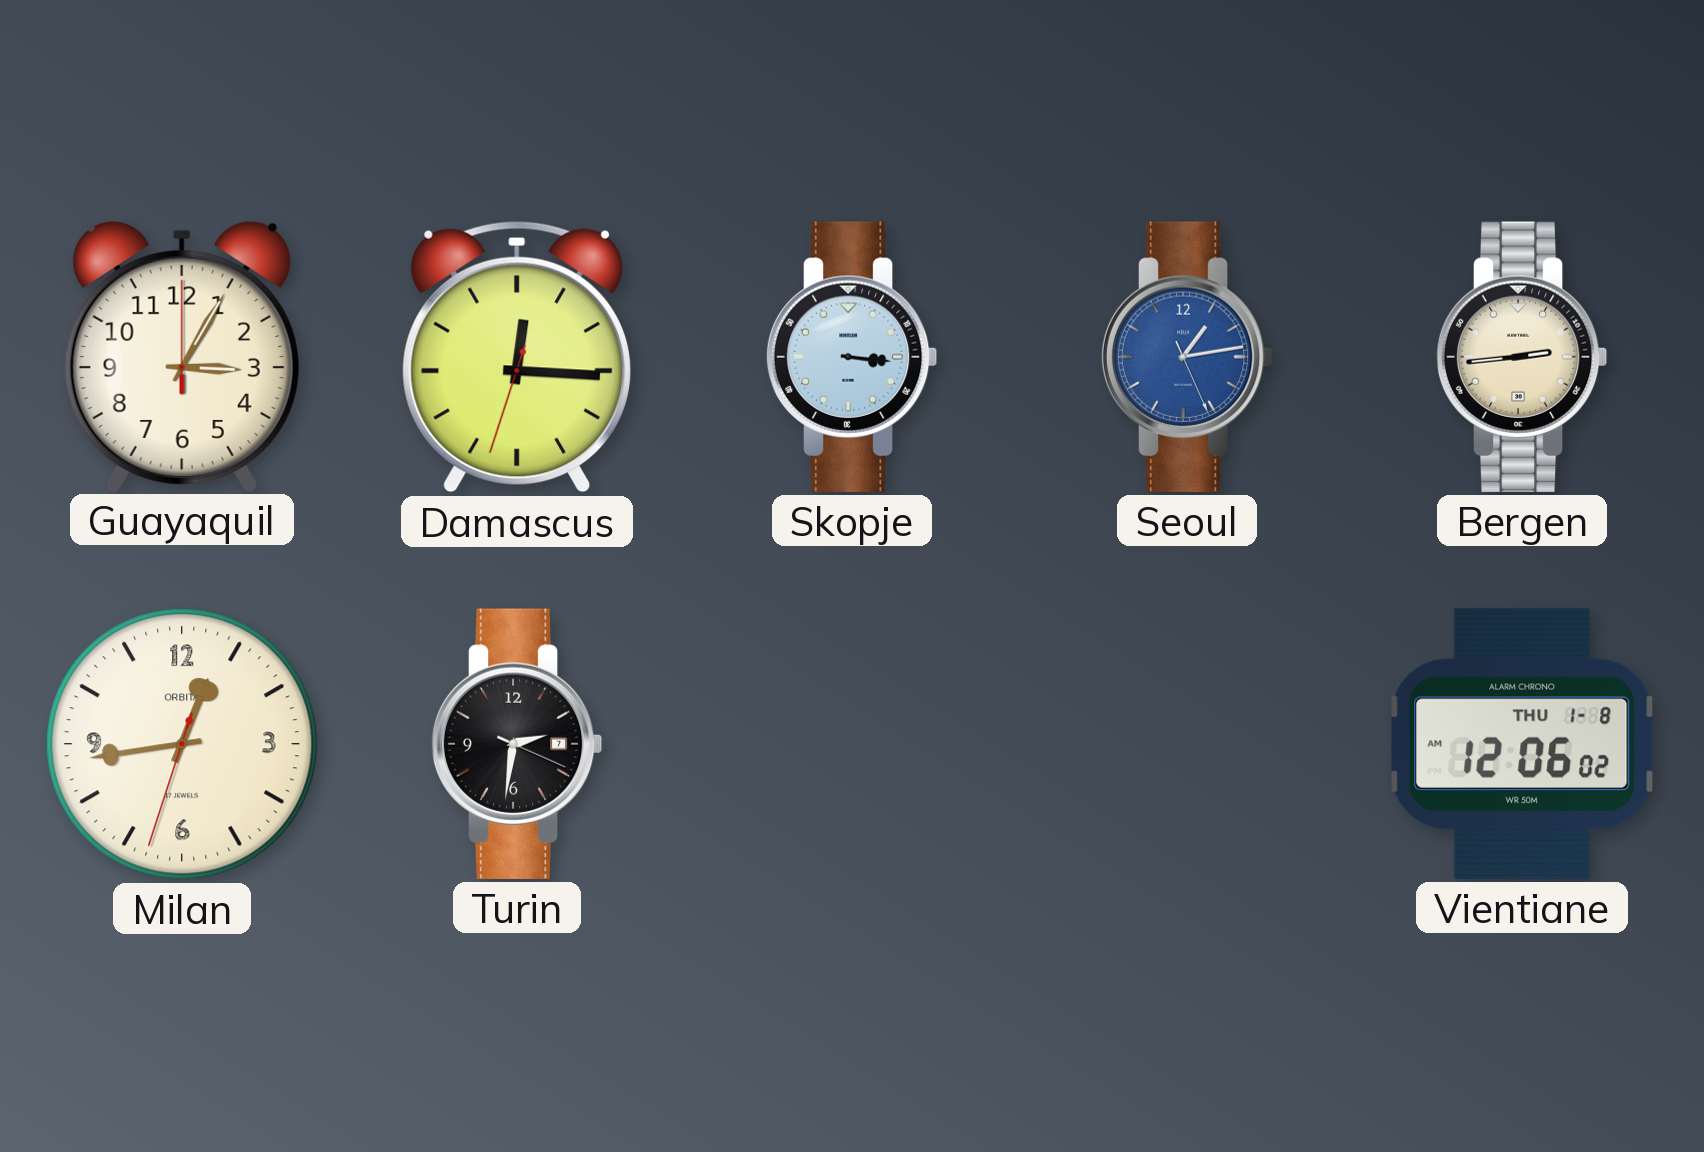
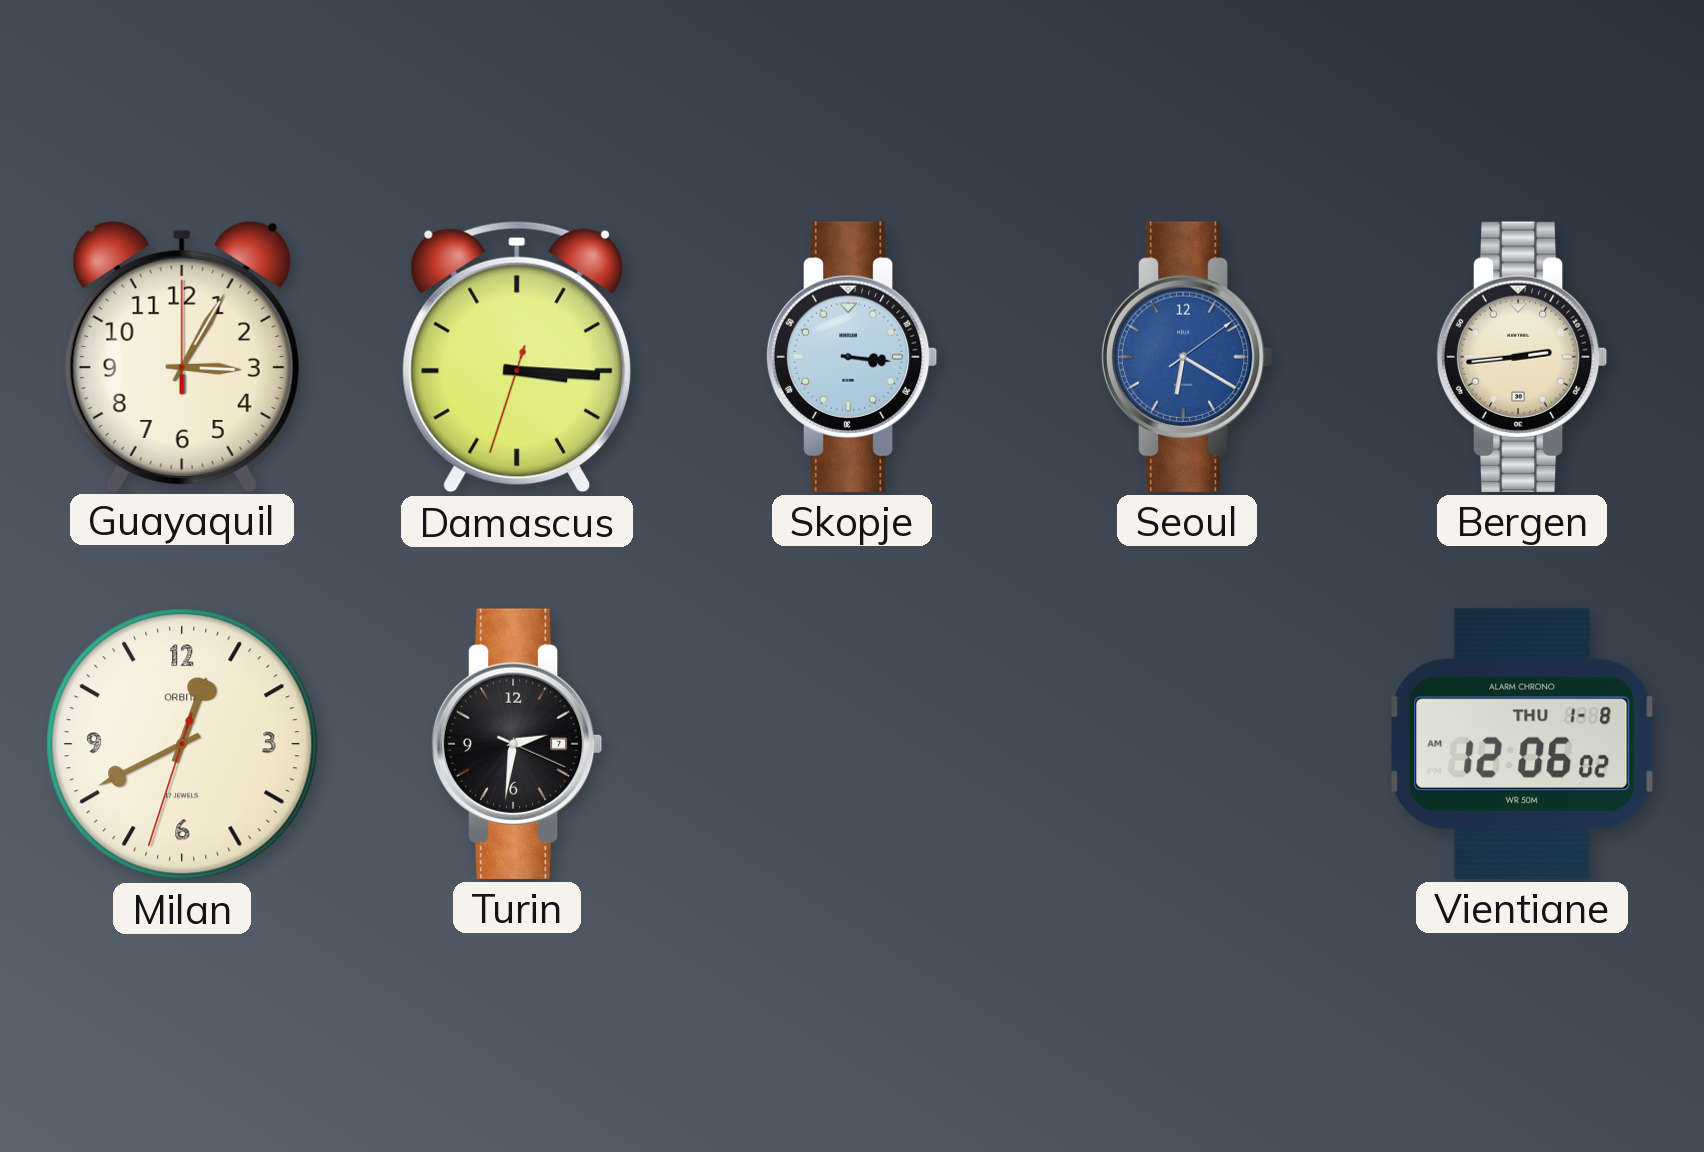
Damascus: 12:15 -> 3:15
Seoul: 1:13 -> 6:20
Milan: 12:43 -> 12:40
